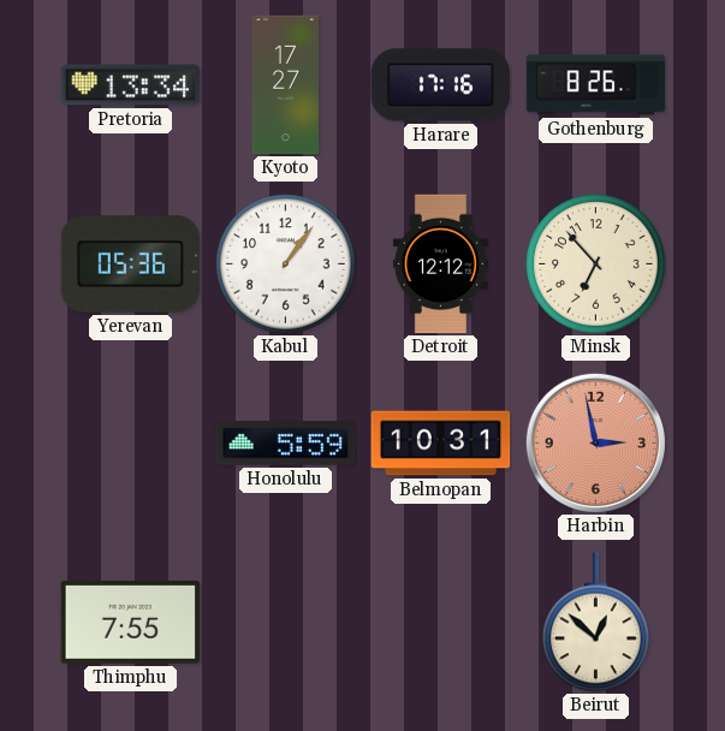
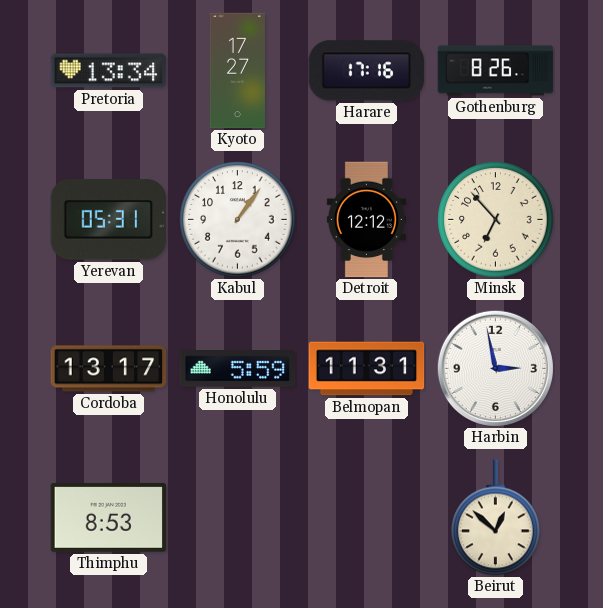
Yerevan: 05:36 -> 05:31
Cordoba: none -> 13:17
Belmopan: 10:31 -> 11:31
Harbin dial: salmon -> white
Thimphu: 7:55 -> 8:53
